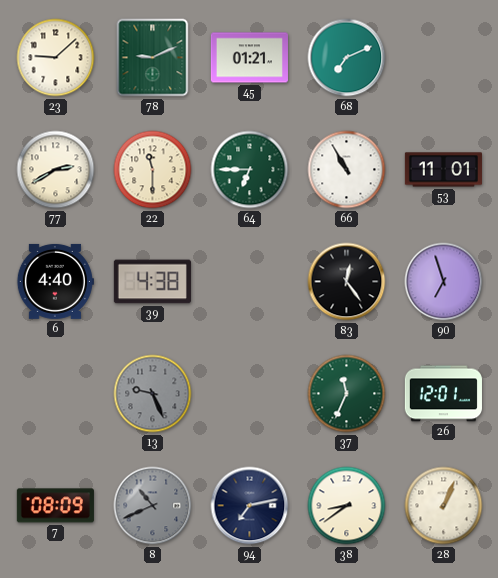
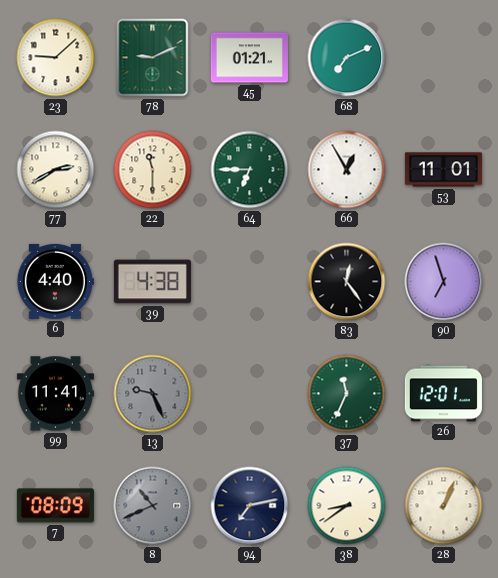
66: 10:55 -> 12:55
99: none -> 11:41
